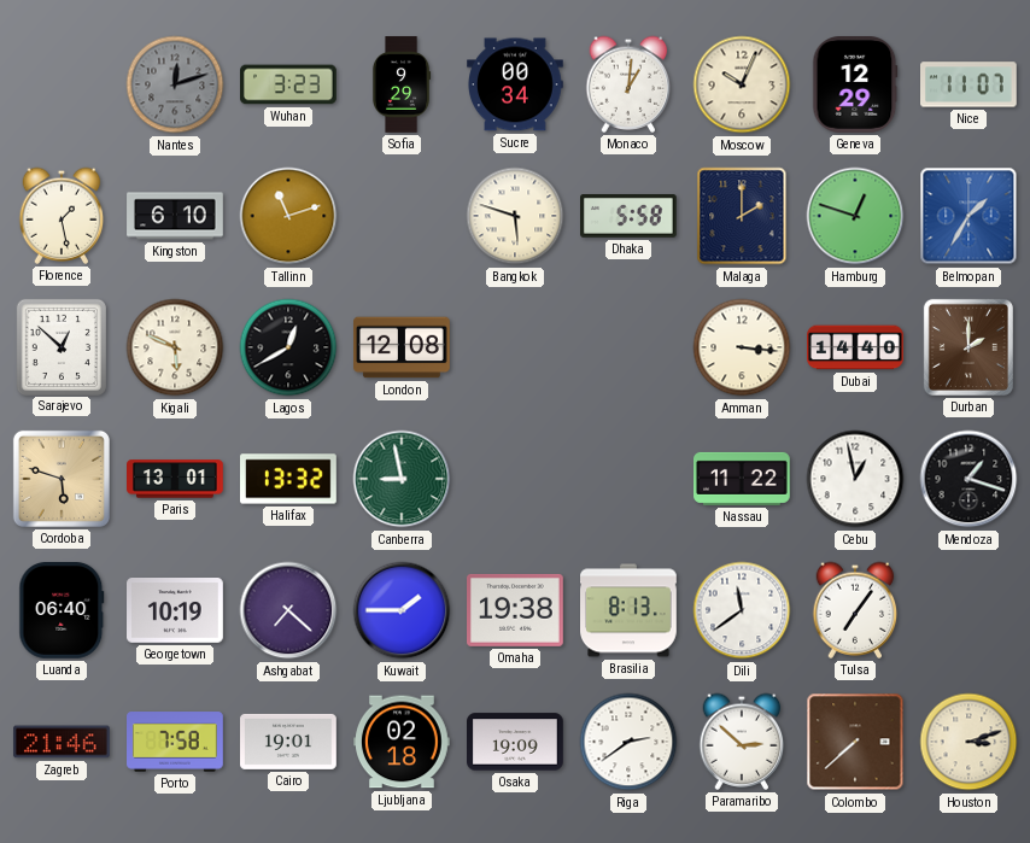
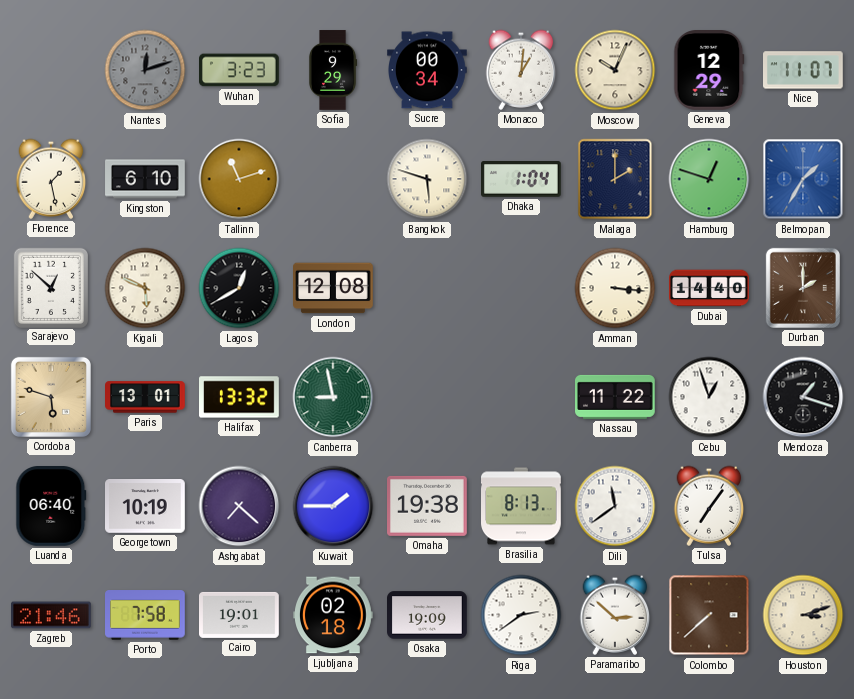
Dhaka: 5:58 -> 1:04
Cebu: 12:58 -> 12:57
